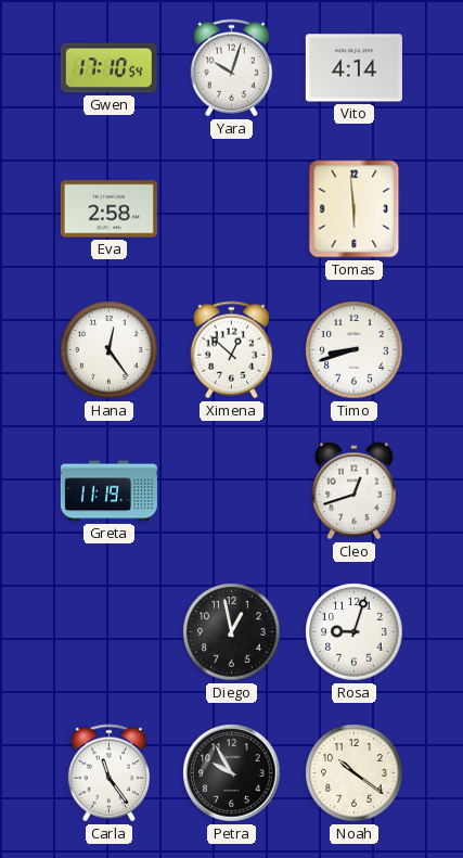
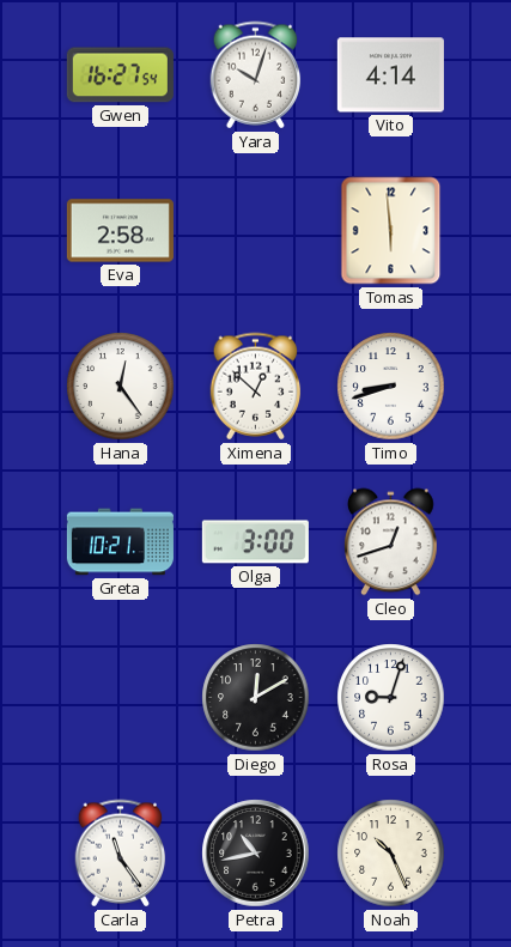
Gwen: 17:10 -> 16:27
Greta: 11:19 -> 10:21
Olga: none -> 3:00
Diego: 12:58 -> 12:10
Petra: 9:55 -> 10:43
Noah: 10:21 -> 10:26
